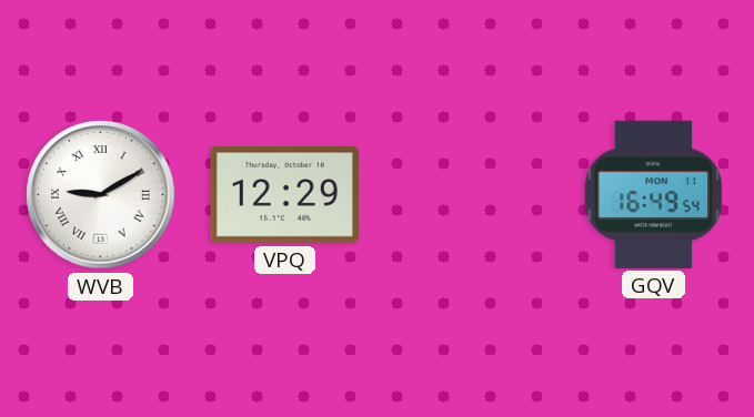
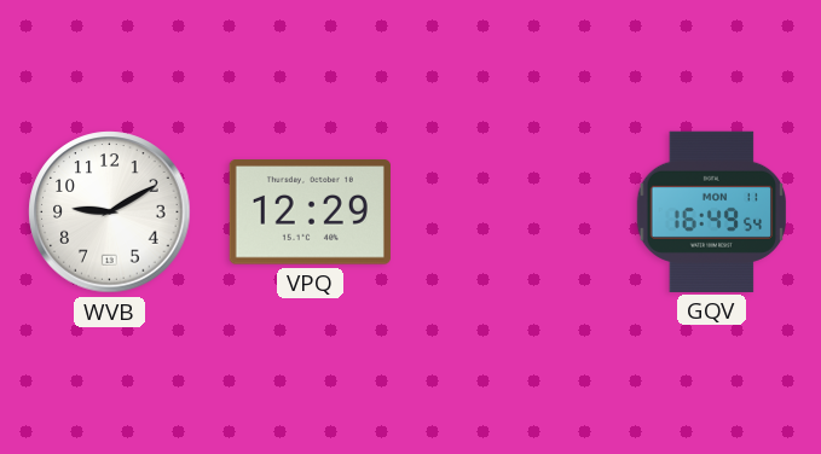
WVB numerals: Roman -> Arabic
